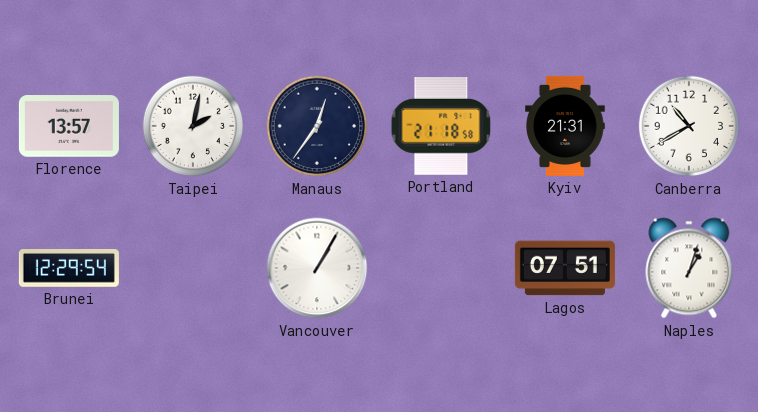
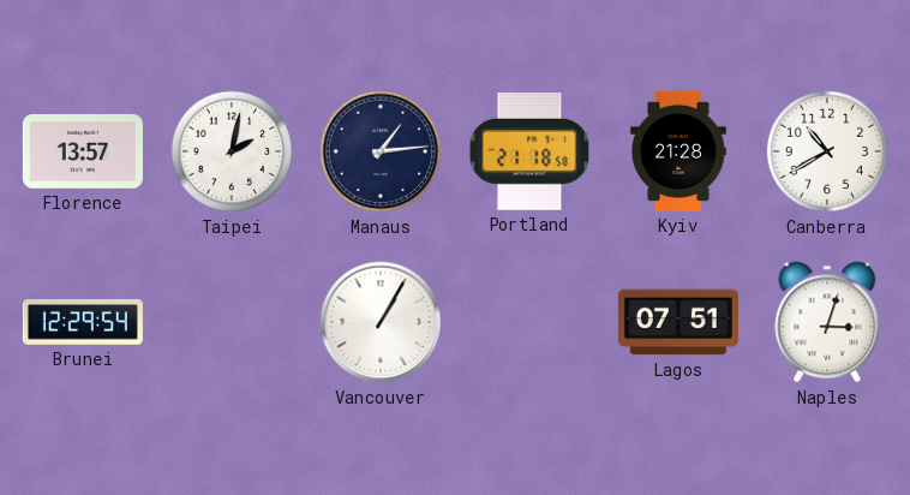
Manaus: 12:36 -> 1:14
Kyiv: 21:31 -> 21:28
Naples: 1:03 -> 3:03
